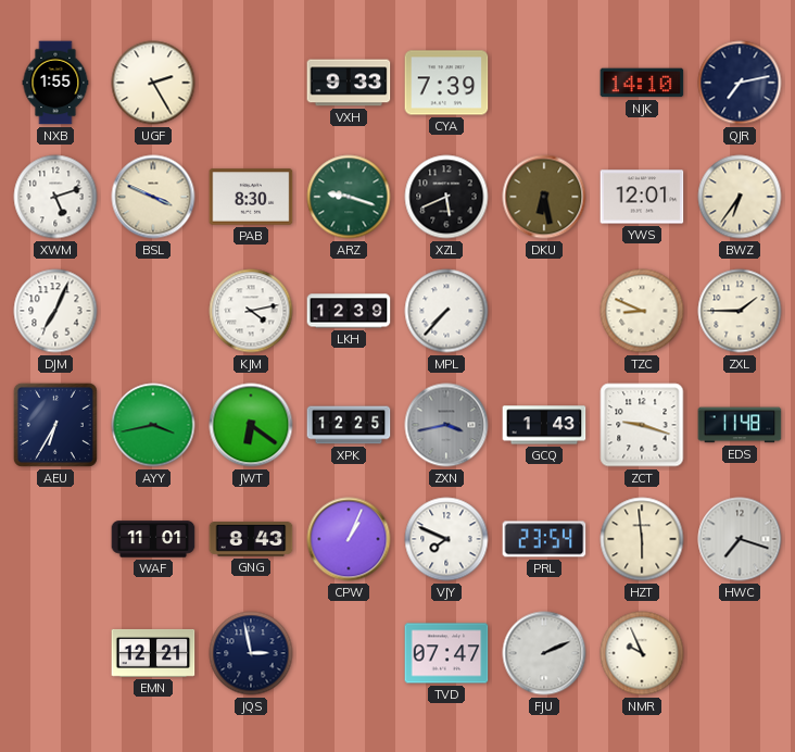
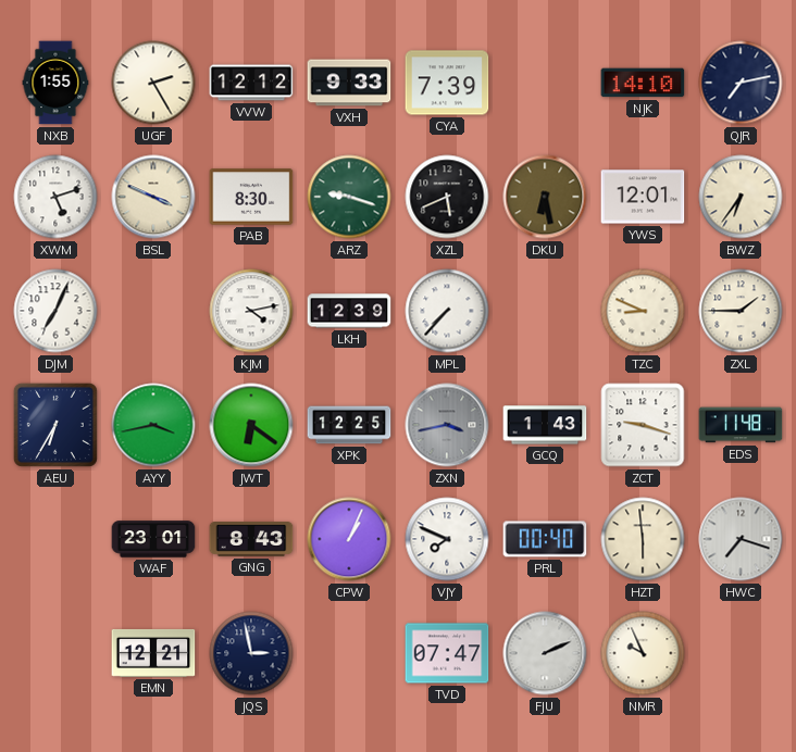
VVW: none -> 12:12
WAF: 11:01 -> 23:01
PRL: 23:54 -> 00:40
